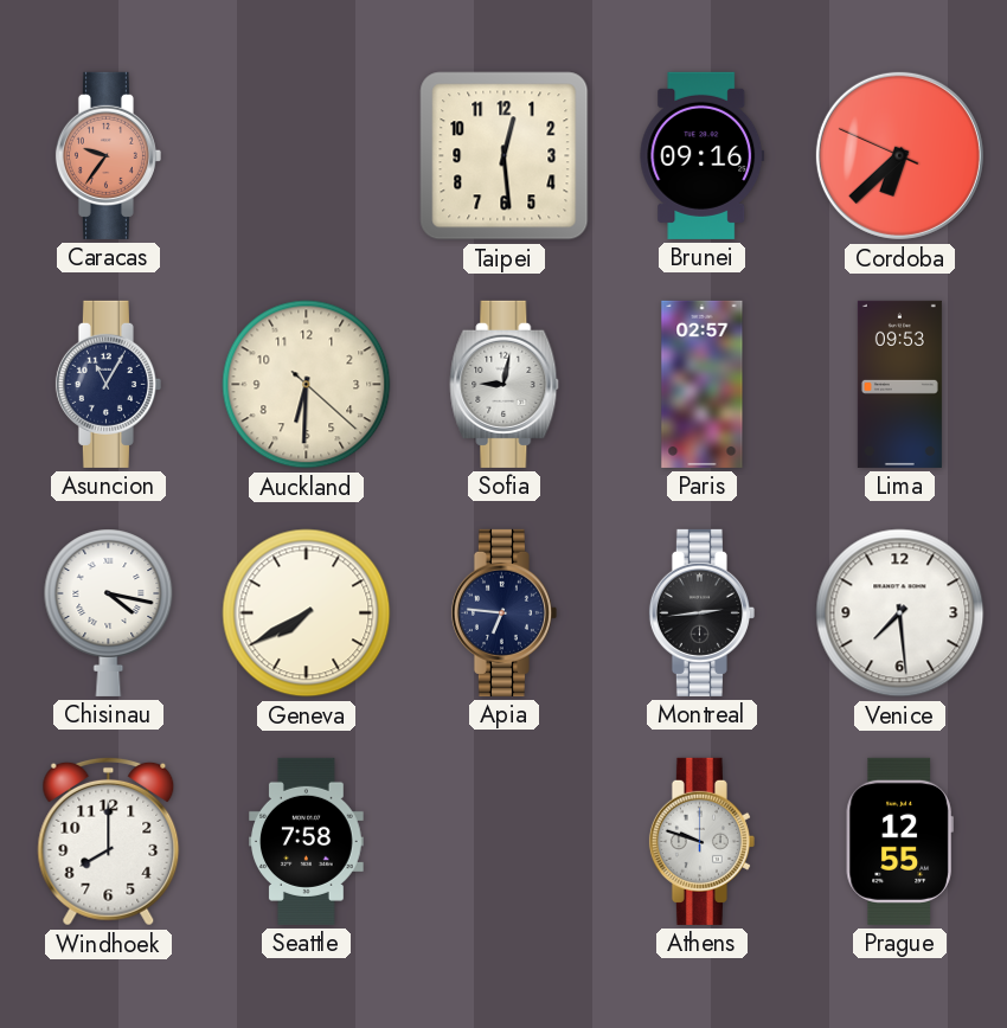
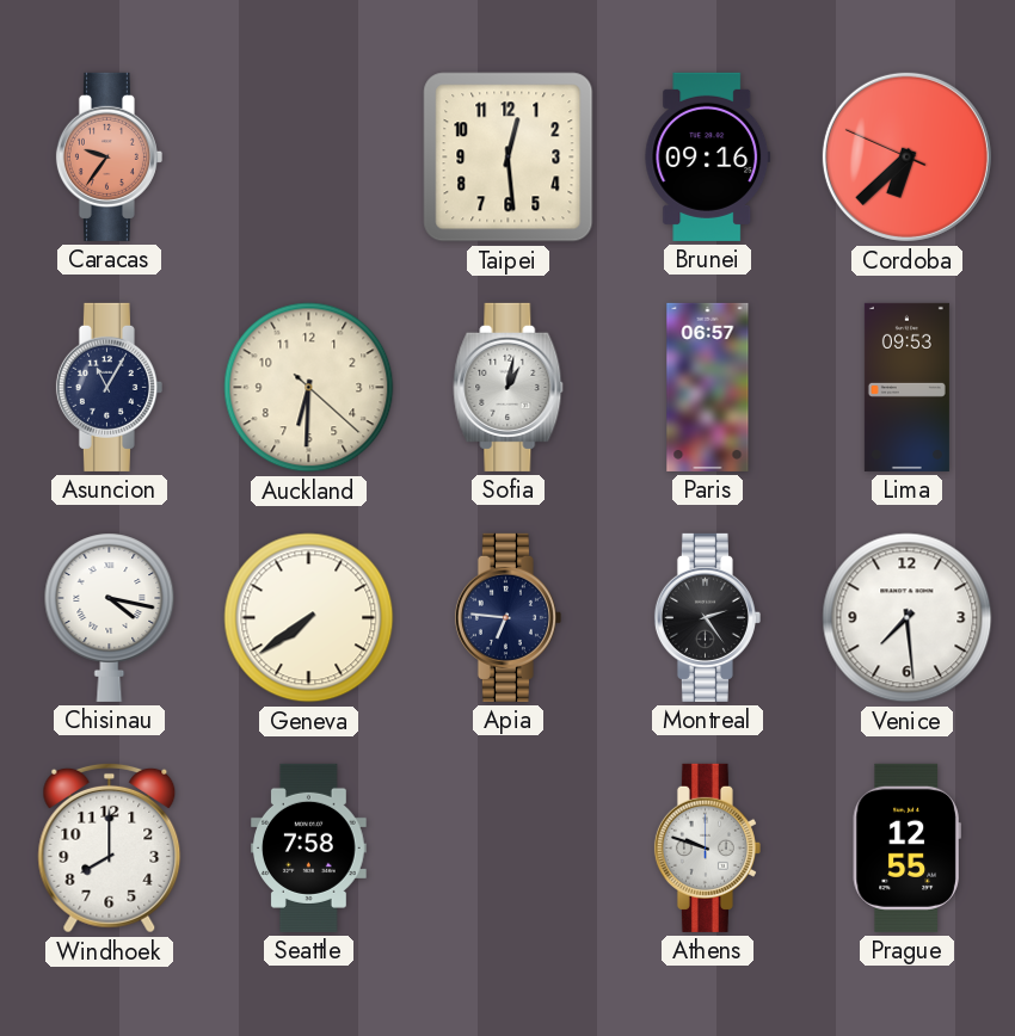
Sofia: 9:02 -> 1:02
Paris: 02:57 -> 06:57
Geneva: 7:40 -> 7:39
Montreal: 2:44 -> 2:24
